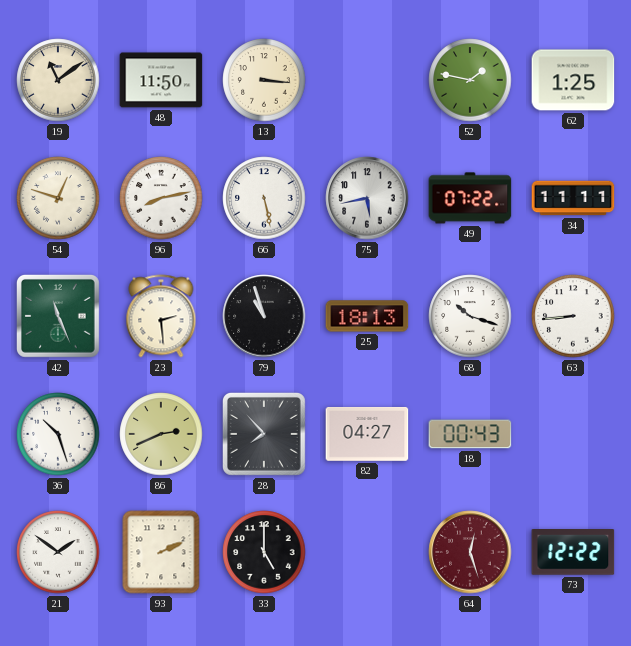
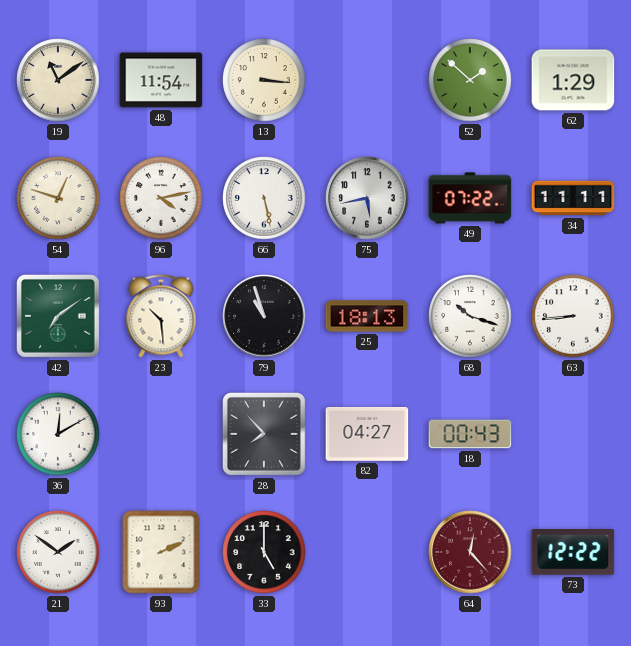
48: 11:50 -> 11:54
52: 1:47 -> 1:52
62: 1:25 -> 1:29
96: 8:13 -> 4:13
42: 11:26 -> 7:09
23: 2:29 -> 10:29
36: 10:27 -> 12:10
86: 2:41 -> none
64: 12:27 -> 12:23
